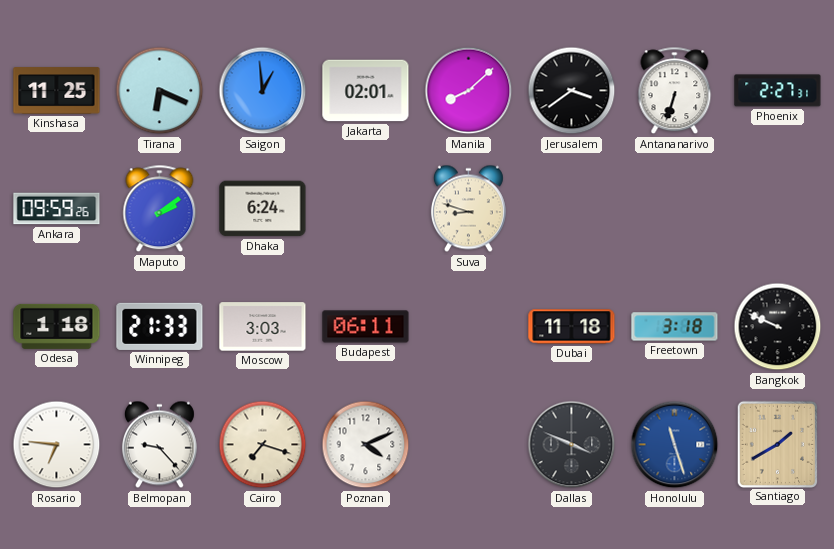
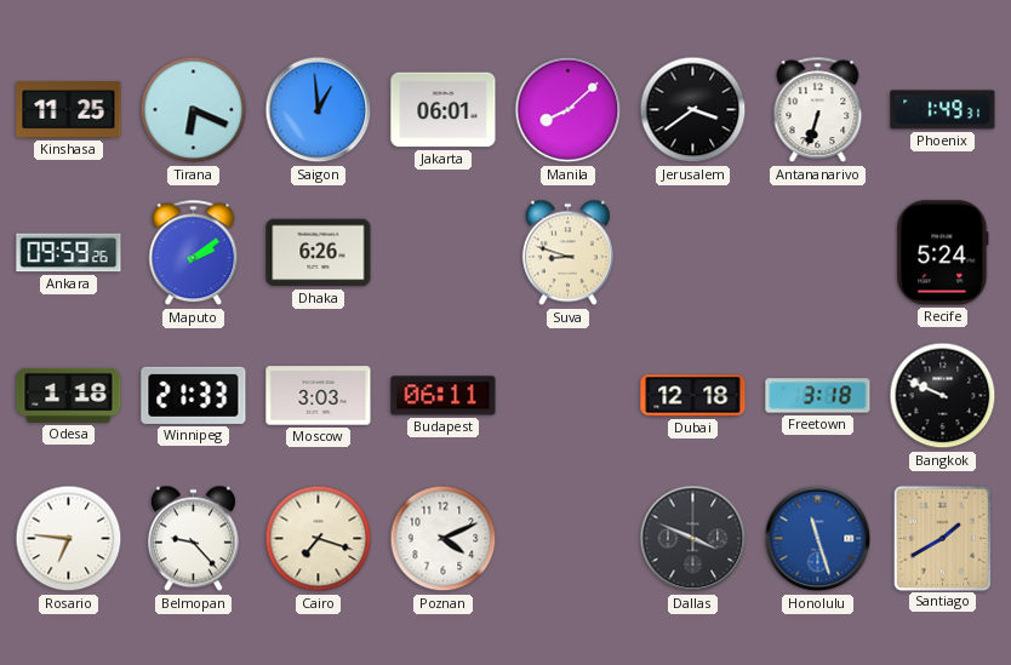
Jakarta: 02:01 -> 06:01
Phoenix: 2:27 -> 1:49
Dhaka: 6:24 -> 6:26
Recife: none -> 5:24
Dubai: 11:18 -> 12:18
